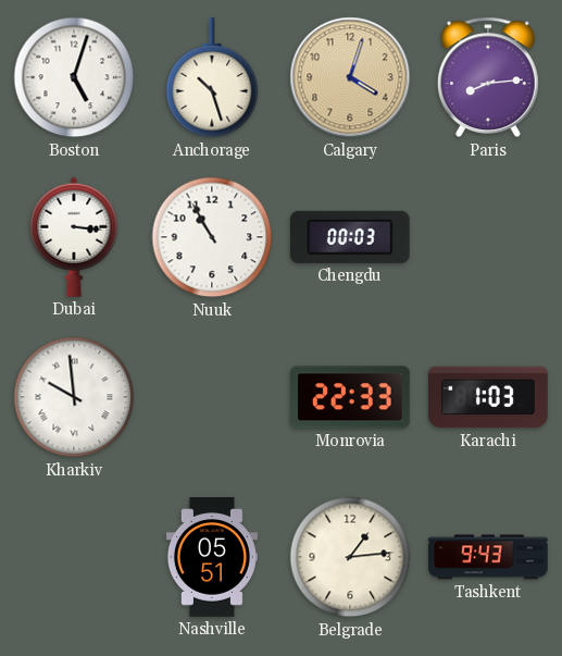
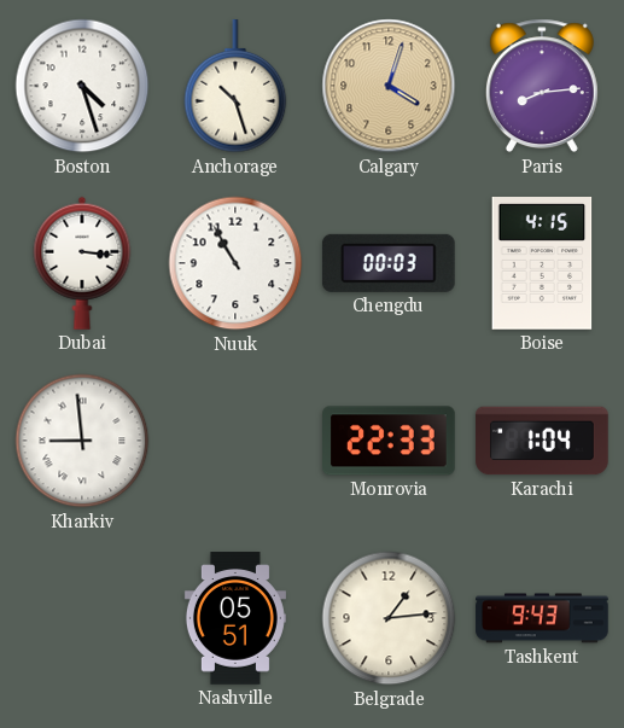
Boston: 5:03 -> 4:27
Boise: none -> 4:15
Kharkiv: 9:59 -> 8:59
Karachi: 1:03 -> 1:04
